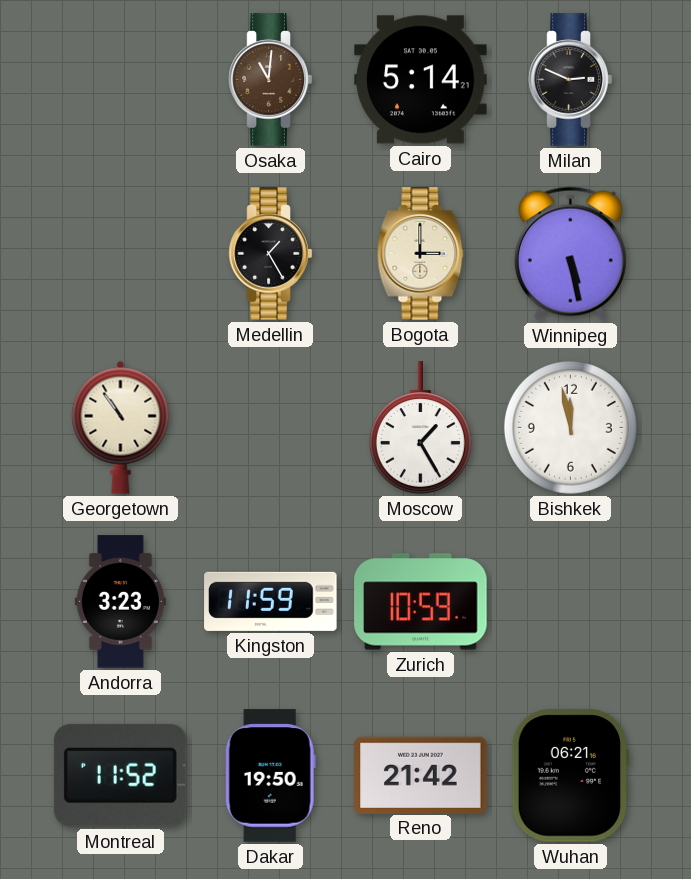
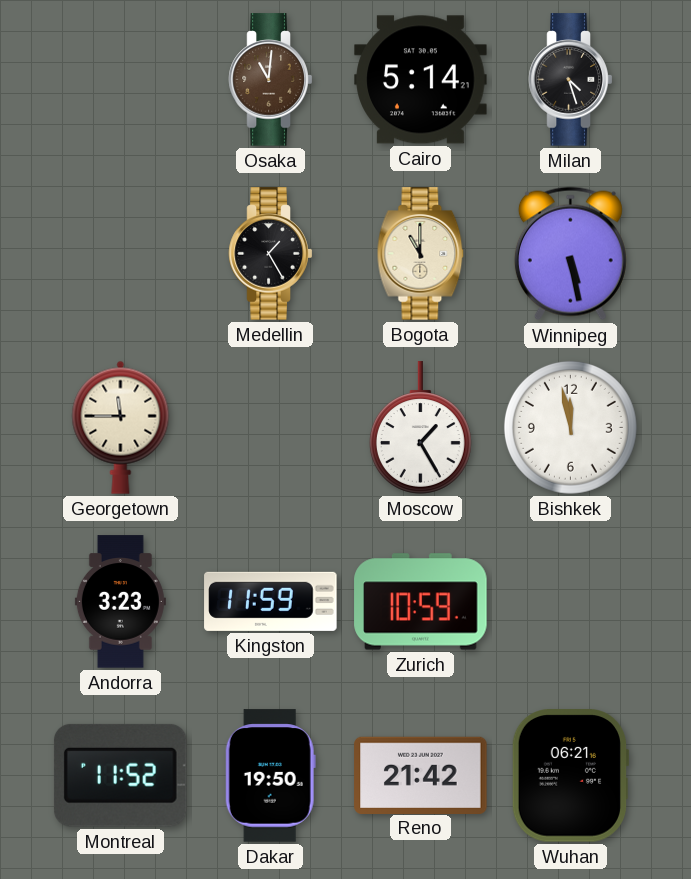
Milan: 2:49 -> 4:27
Bogota: 3:00 -> 11:00
Georgetown: 10:54 -> 11:45
